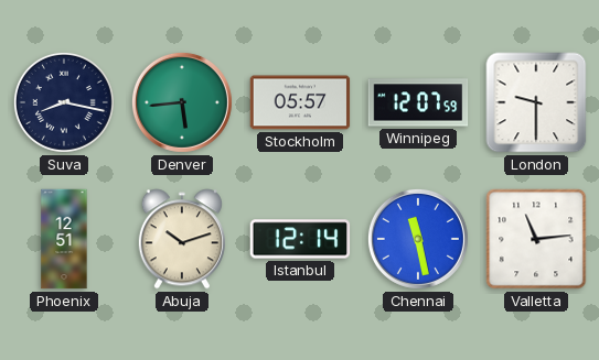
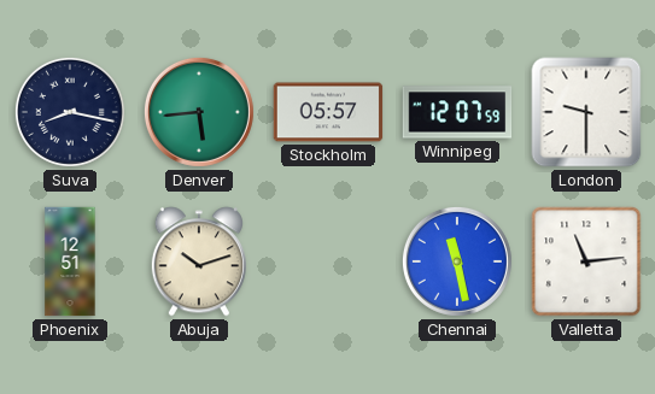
Istanbul: 12:14 -> none
